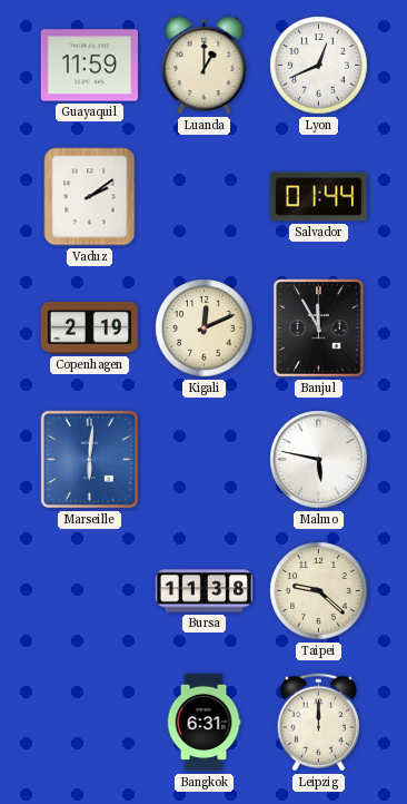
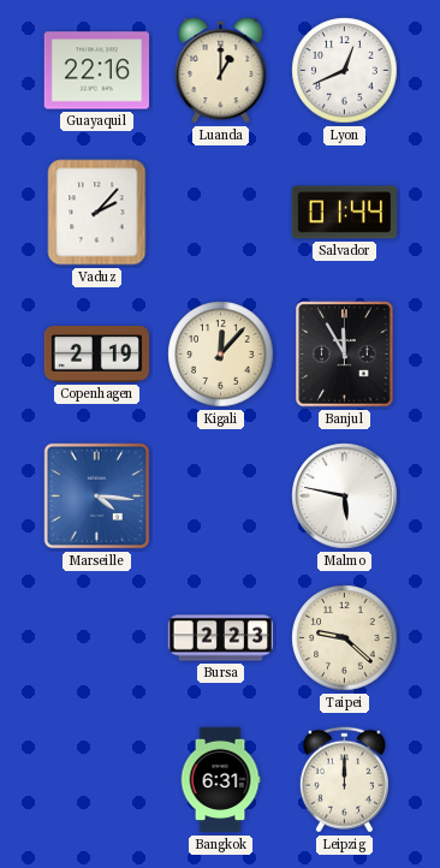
Guayaquil: 11:59 -> 22:16
Vaduz: 2:09 -> 2:07
Kigali: 12:11 -> 12:07
Marseille: 6:01 -> 4:16
Bursa: 11:38 -> 2:23
